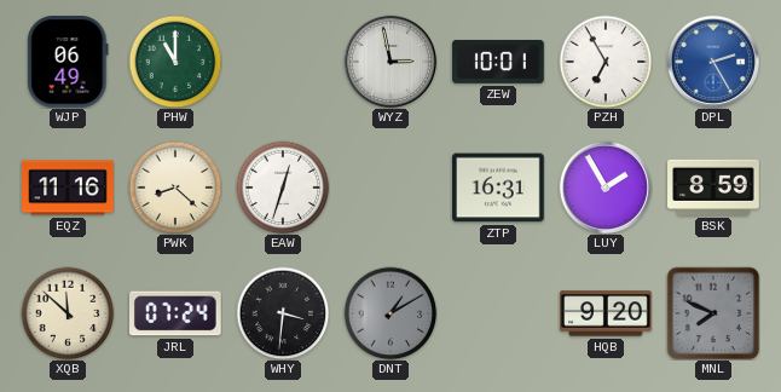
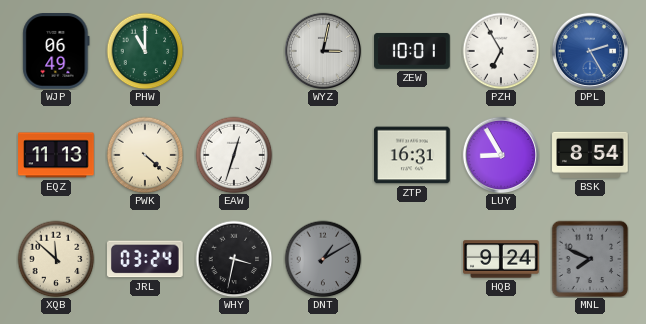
WYZ: 2:58 -> 3:02
EQZ: 11:16 -> 11:13
PWK: 8:22 -> 4:22
LUY: 1:55 -> 8:55
BSK: 8:59 -> 8:54
JRL: 07:24 -> 03:24
WHY: 3:31 -> 3:32
HQB: 9:20 -> 9:24
